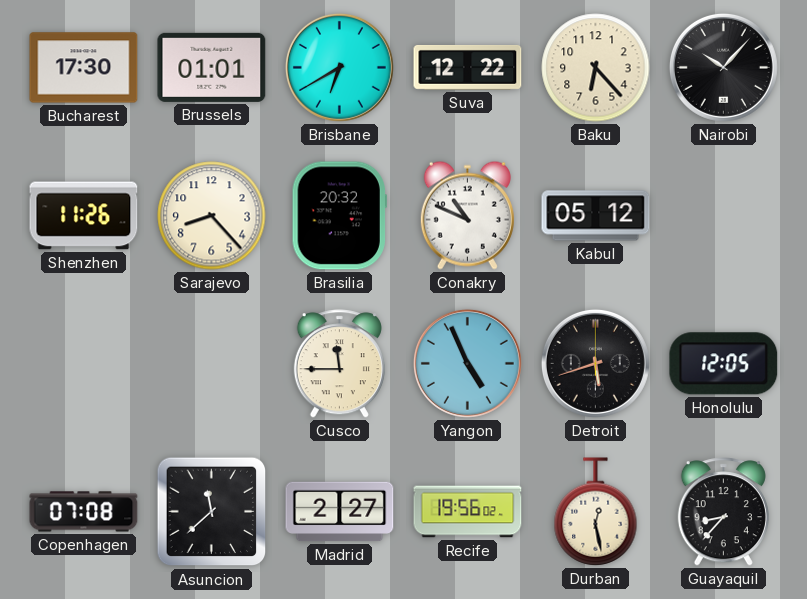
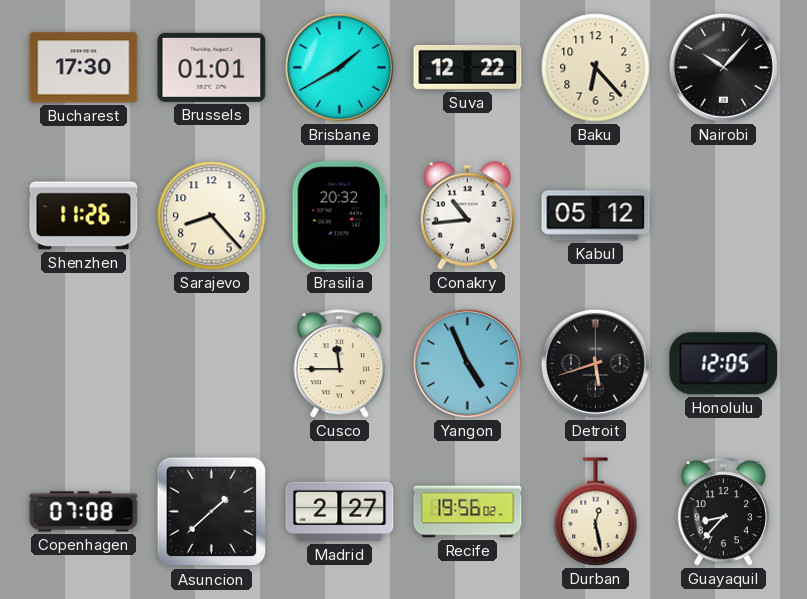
Brisbane: 6:40 -> 1:40
Conakry: 10:49 -> 10:44
Asuncion: 11:38 -> 1:38
